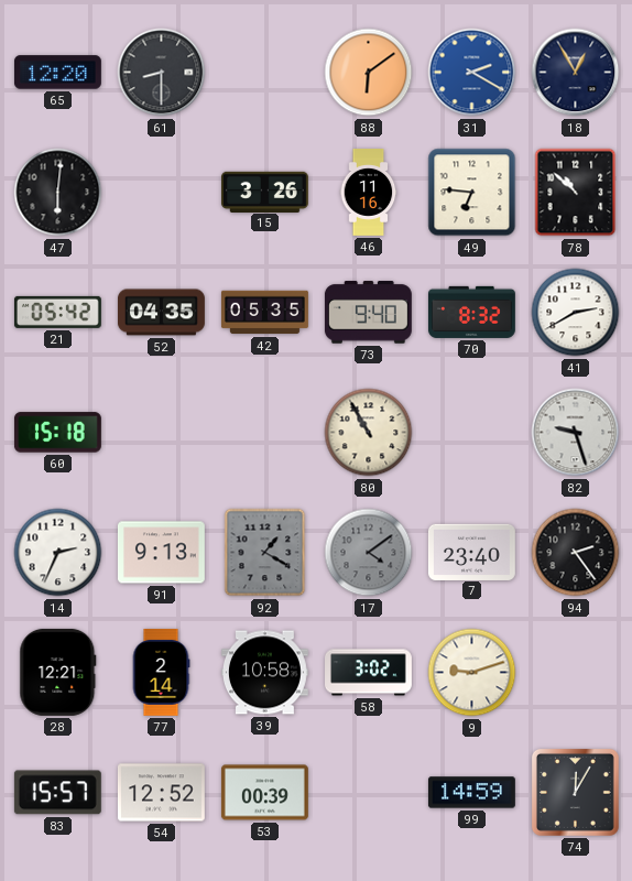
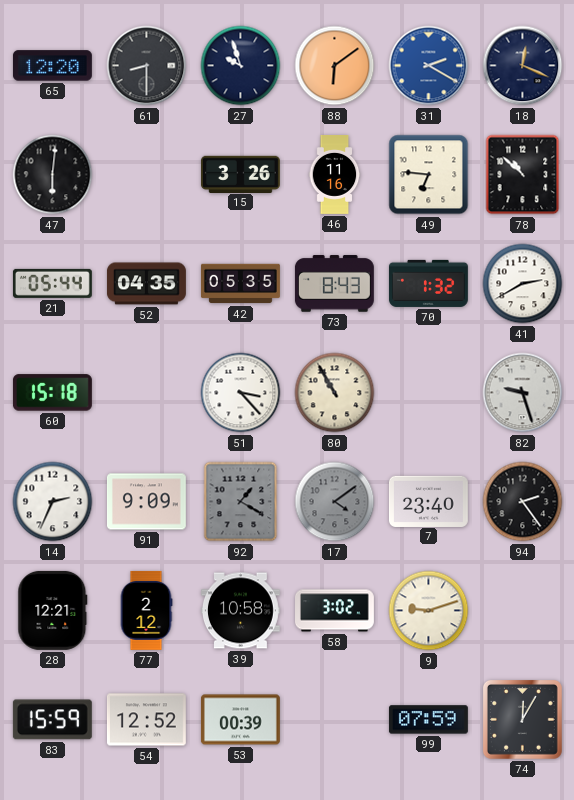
27: none -> 9:57
18: 12:55 -> 12:19
21: 05:42 -> 05:44
73: 9:40 -> 8:43
70: 8:32 -> 1:32
51: none -> 3:23
91: 9:13 -> 9:09
77: 2:14 -> 2:12
83: 15:57 -> 15:59
99: 14:59 -> 07:59
